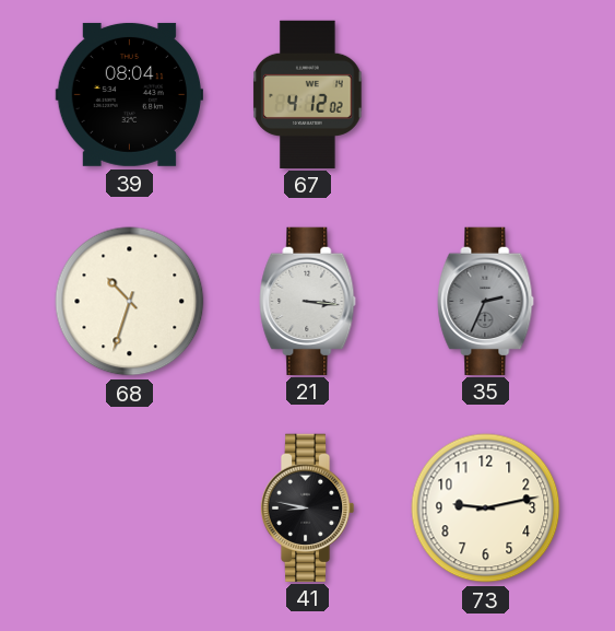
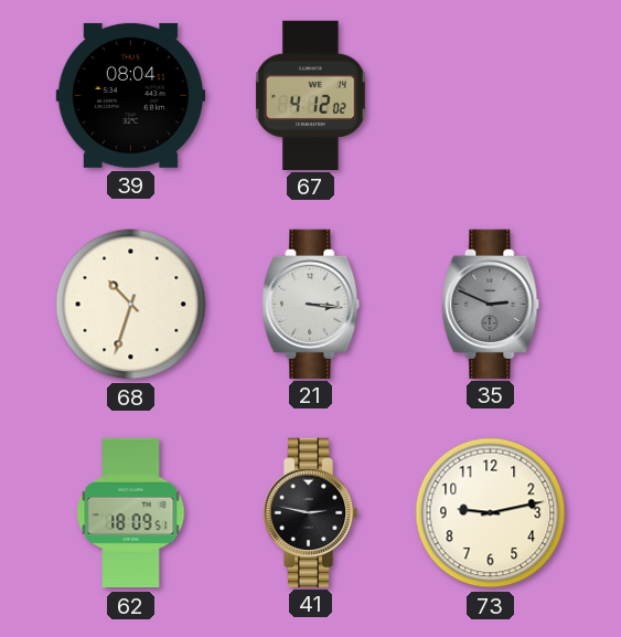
35: 2:34 -> 2:49
62: none -> 18:09
41: 8:47 -> 2:47
